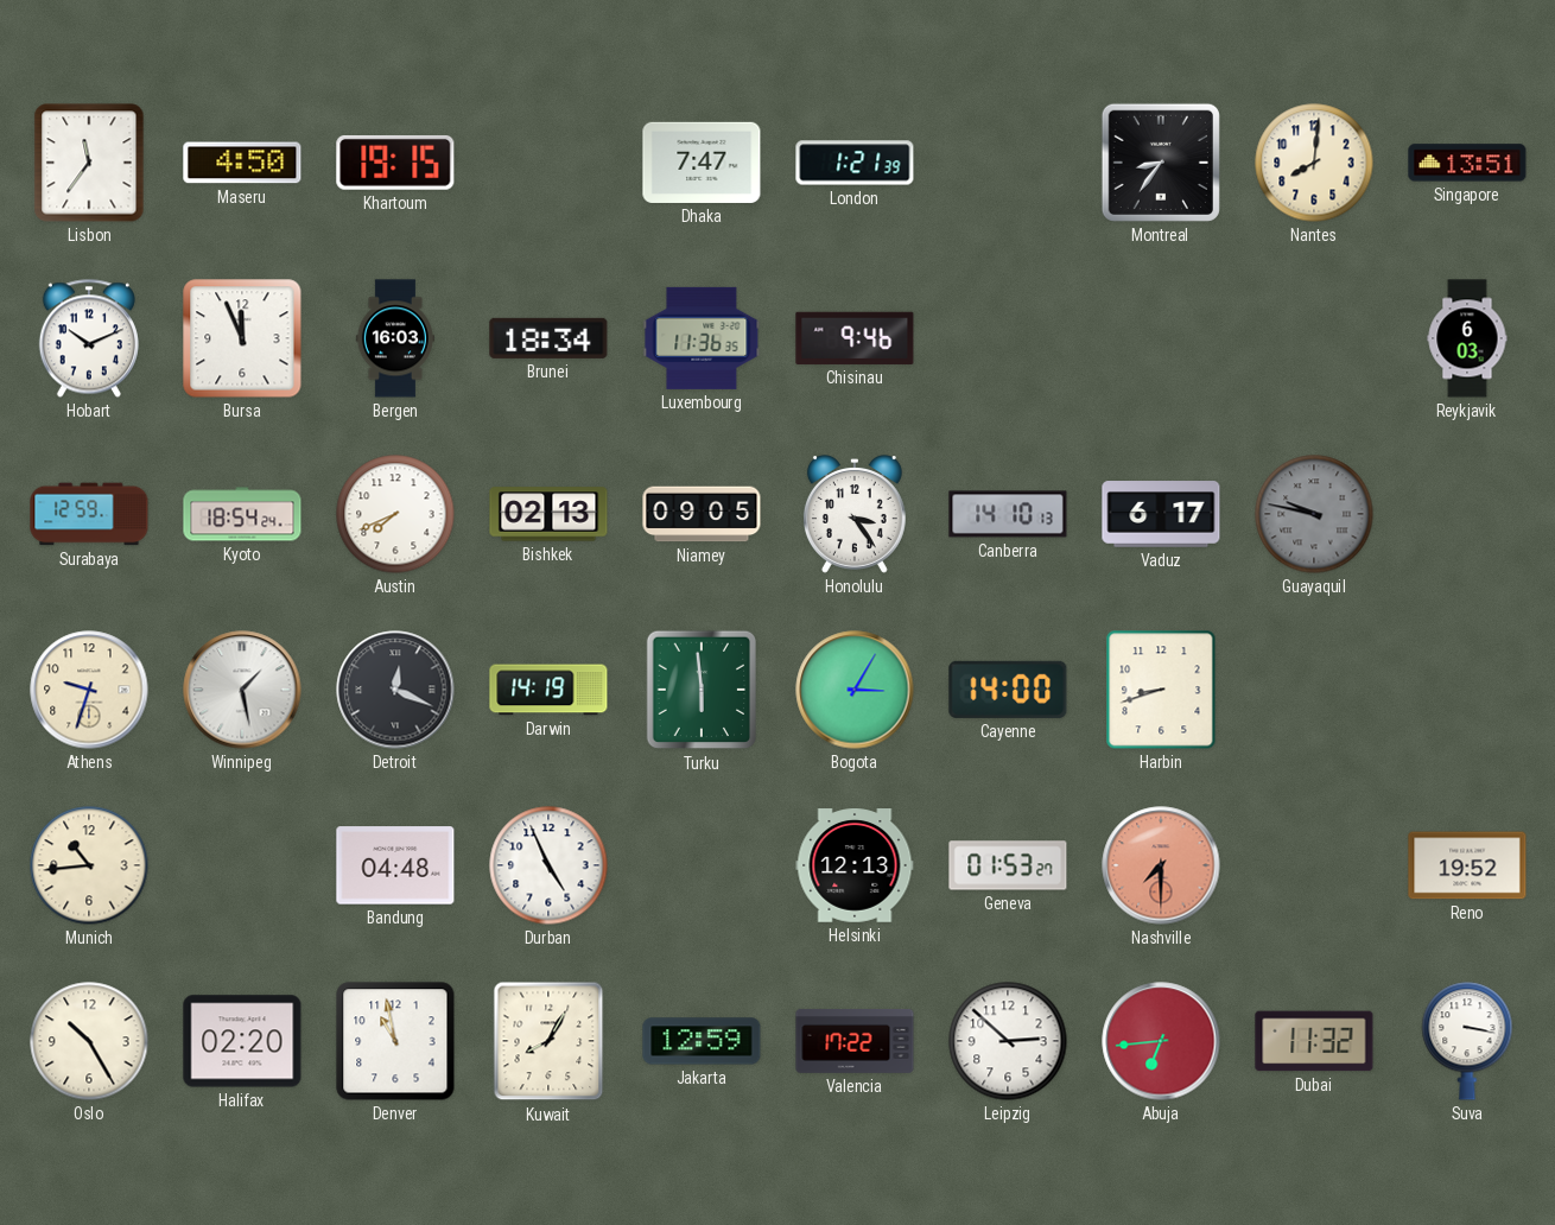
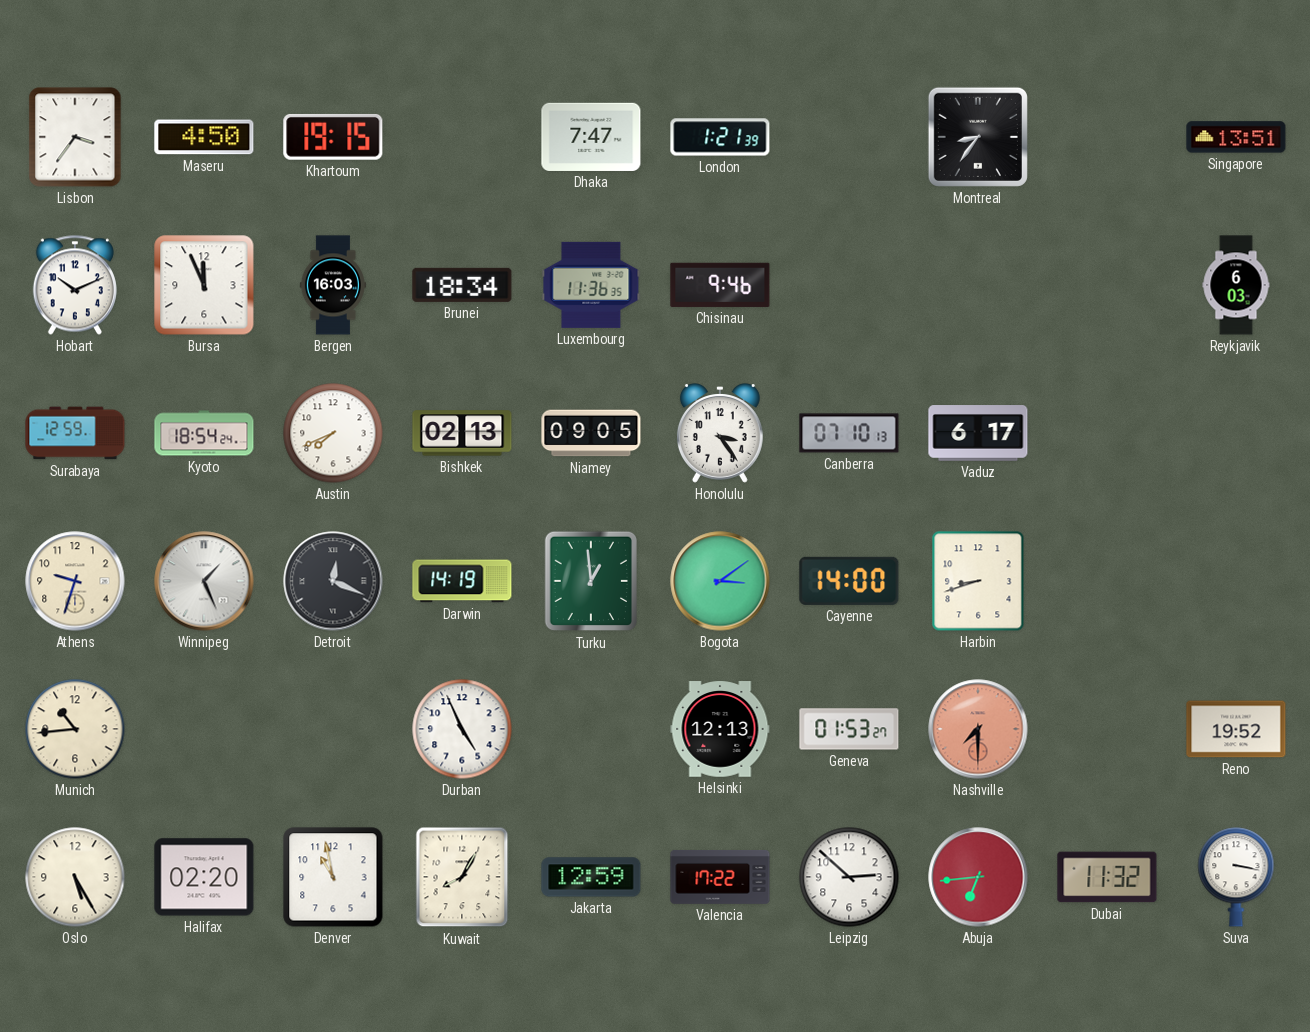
Lisbon: 11:36 -> 3:36
Nantes: 8:01 -> none
Canberra: 14:10 -> 07:10
Guayaquil: 9:47 -> none
Winnipeg: 1:28 -> 1:26
Turku: 5:59 -> 12:59
Bogota: 3:05 -> 3:09
Bandung: 04:48 -> none
Oslo: 10:25 -> 5:25
